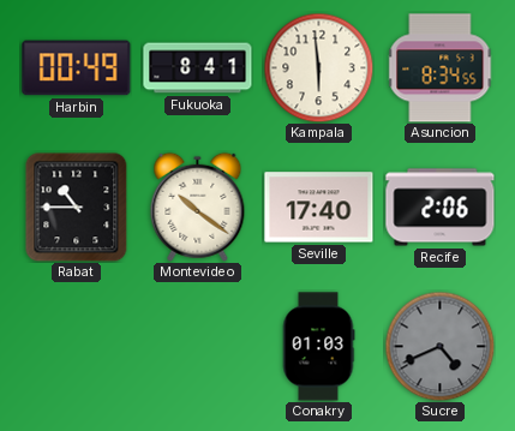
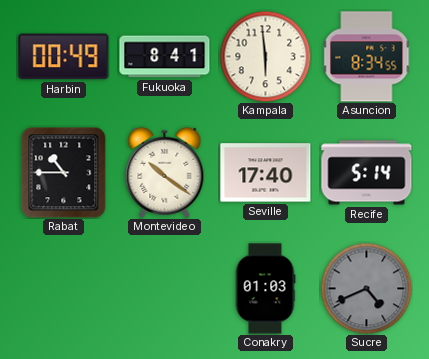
Recife: 2:06 -> 5:14
